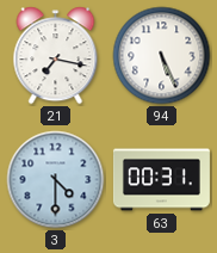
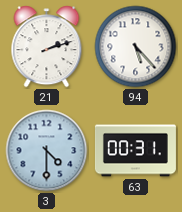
21: 7:17 -> 2:12
94: 5:26 -> 5:23
